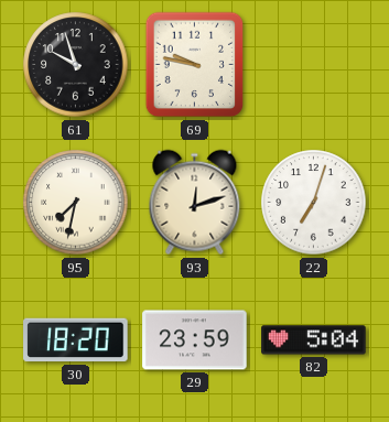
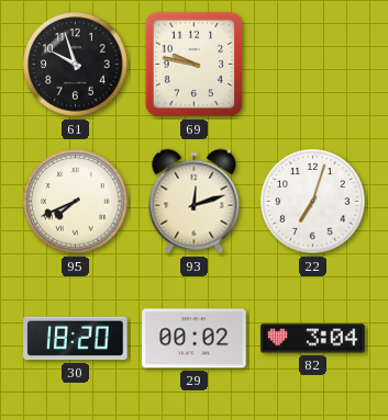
95: 7:32 -> 7:41
29: 23:59 -> 00:02
82: 5:04 -> 3:04
